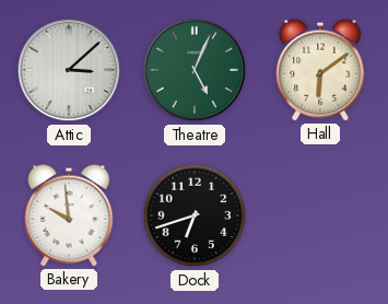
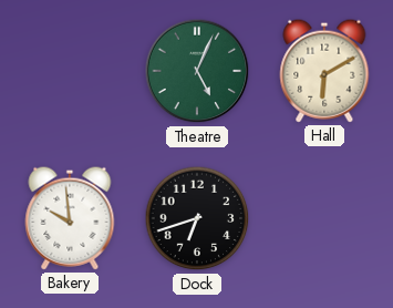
Attic: 3:08 -> none
Hall: 6:09 -> 6:10
